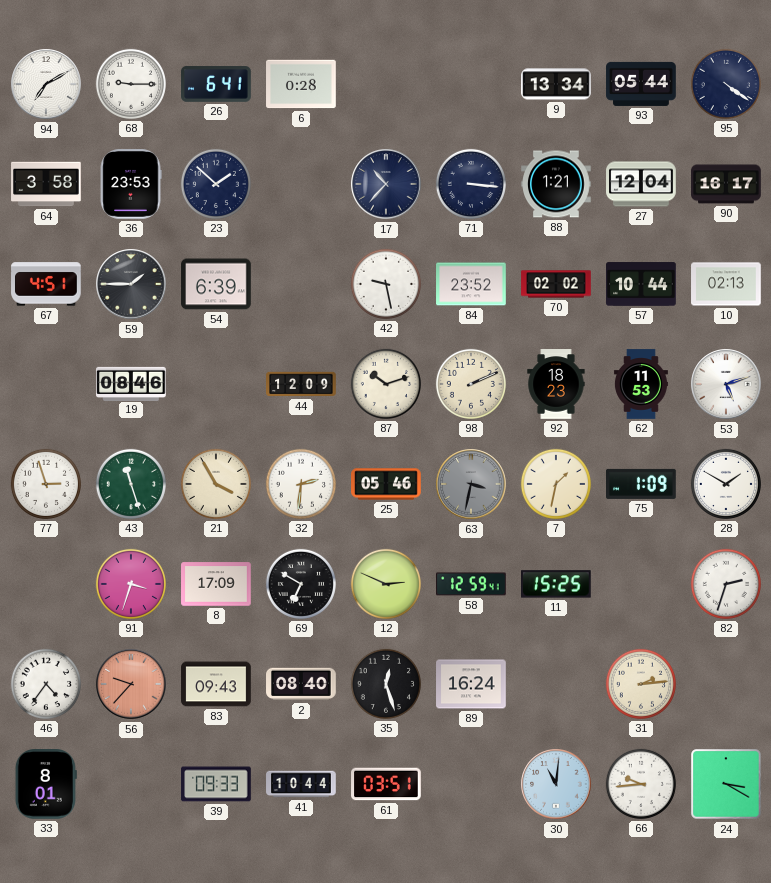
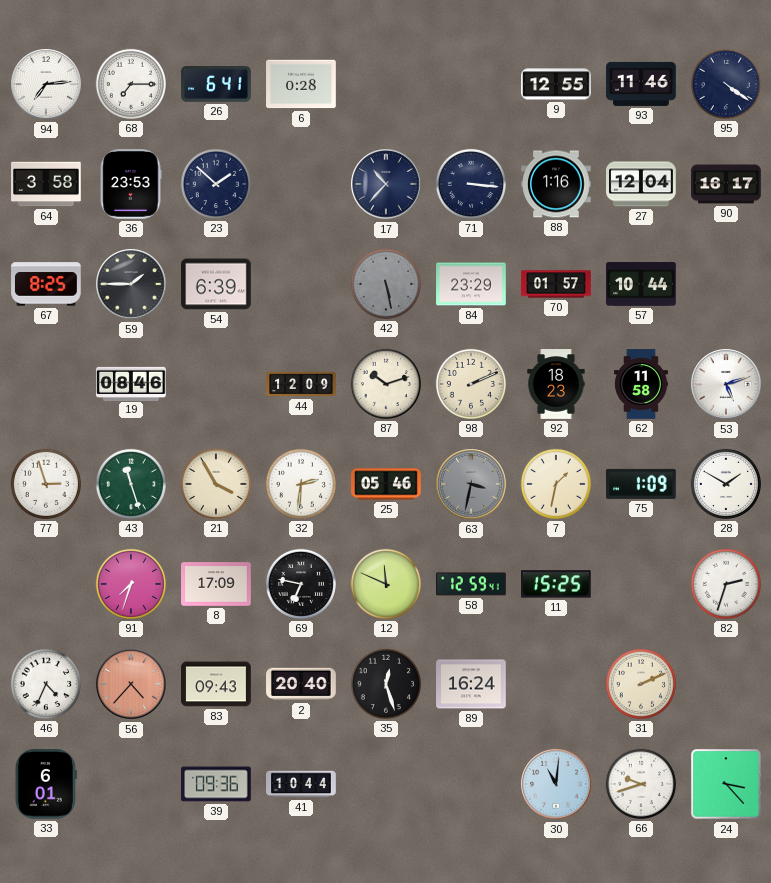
94: 7:10 -> 7:14
68: 9:15 -> 7:15
9: 13:34 -> 12:55
93: 05:44 -> 11:46
88: 1:21 -> 1:16
67: 4:51 -> 8:25
42: 9:28 -> 5:28
42 dial: white -> grey
84: 23:52 -> 23:29
70: 02:02 -> 01:57
10: 02:13 -> none
62: 11:53 -> 11:58
91: 3:33 -> 7:33
69: 6:50 -> 6:47
12: 2:49 -> 11:49
46: 4:36 -> 4:34
56: 9:37 -> 4:37
2: 08:40 -> 20:40
31: 2:14 -> 2:11
33: 8:01 -> 6:01
39: 09:33 -> 09:36
61: 03:51 -> none
66: 9:44 -> 9:42
24: 3:20 -> 3:23
